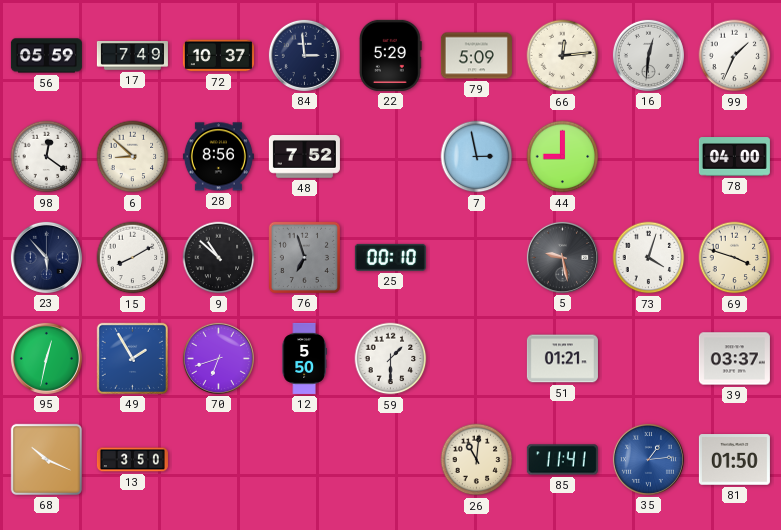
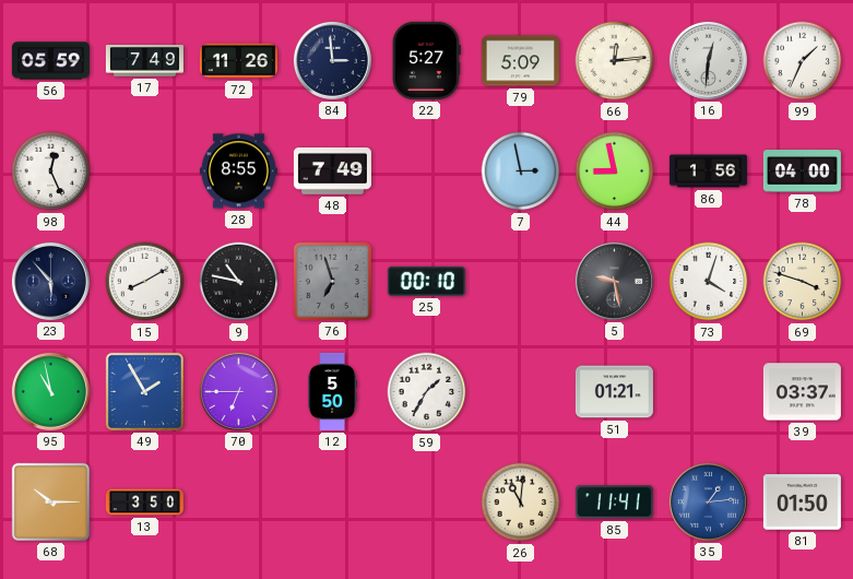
72: 10:37 -> 11:26
22: 5:29 -> 5:27
98: 12:21 -> 12:26
6: 8:52 -> none
28: 8:56 -> 8:55
48: 7:52 -> 7:49
44: 9:00 -> 8:58
86: none -> 1:56
9: 10:52 -> 10:47
95: 12:32 -> 10:58
70: 6:42 -> 6:45
59: 1:30 -> 1:35
68: 10:19 -> 10:15
